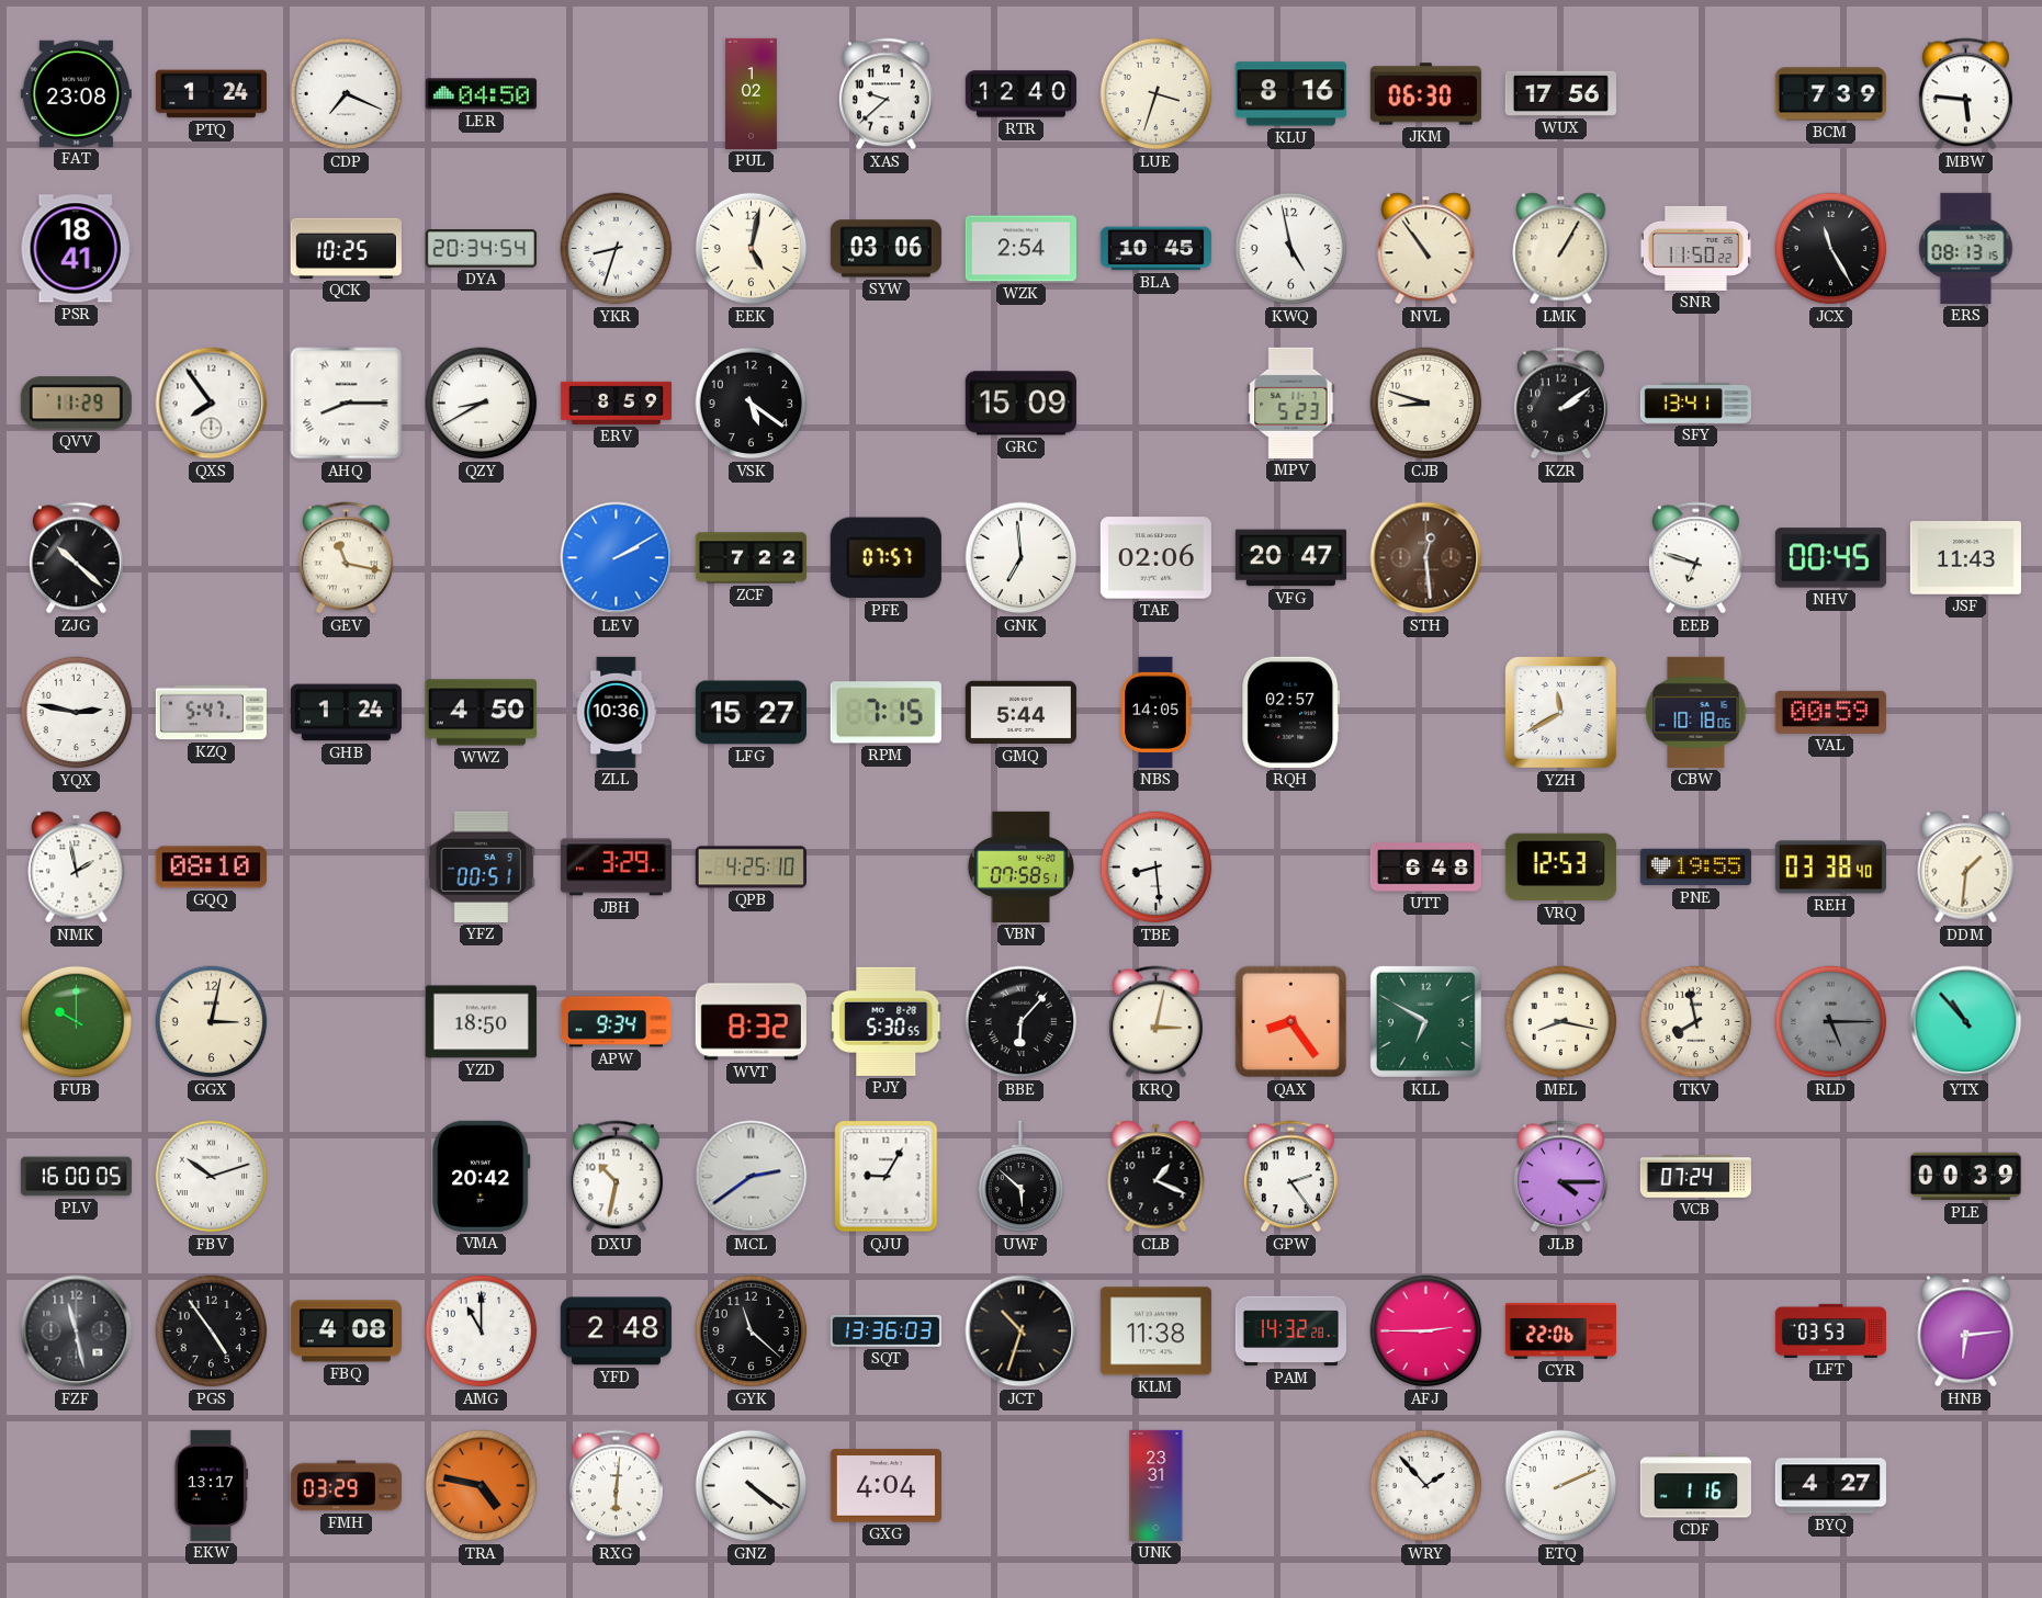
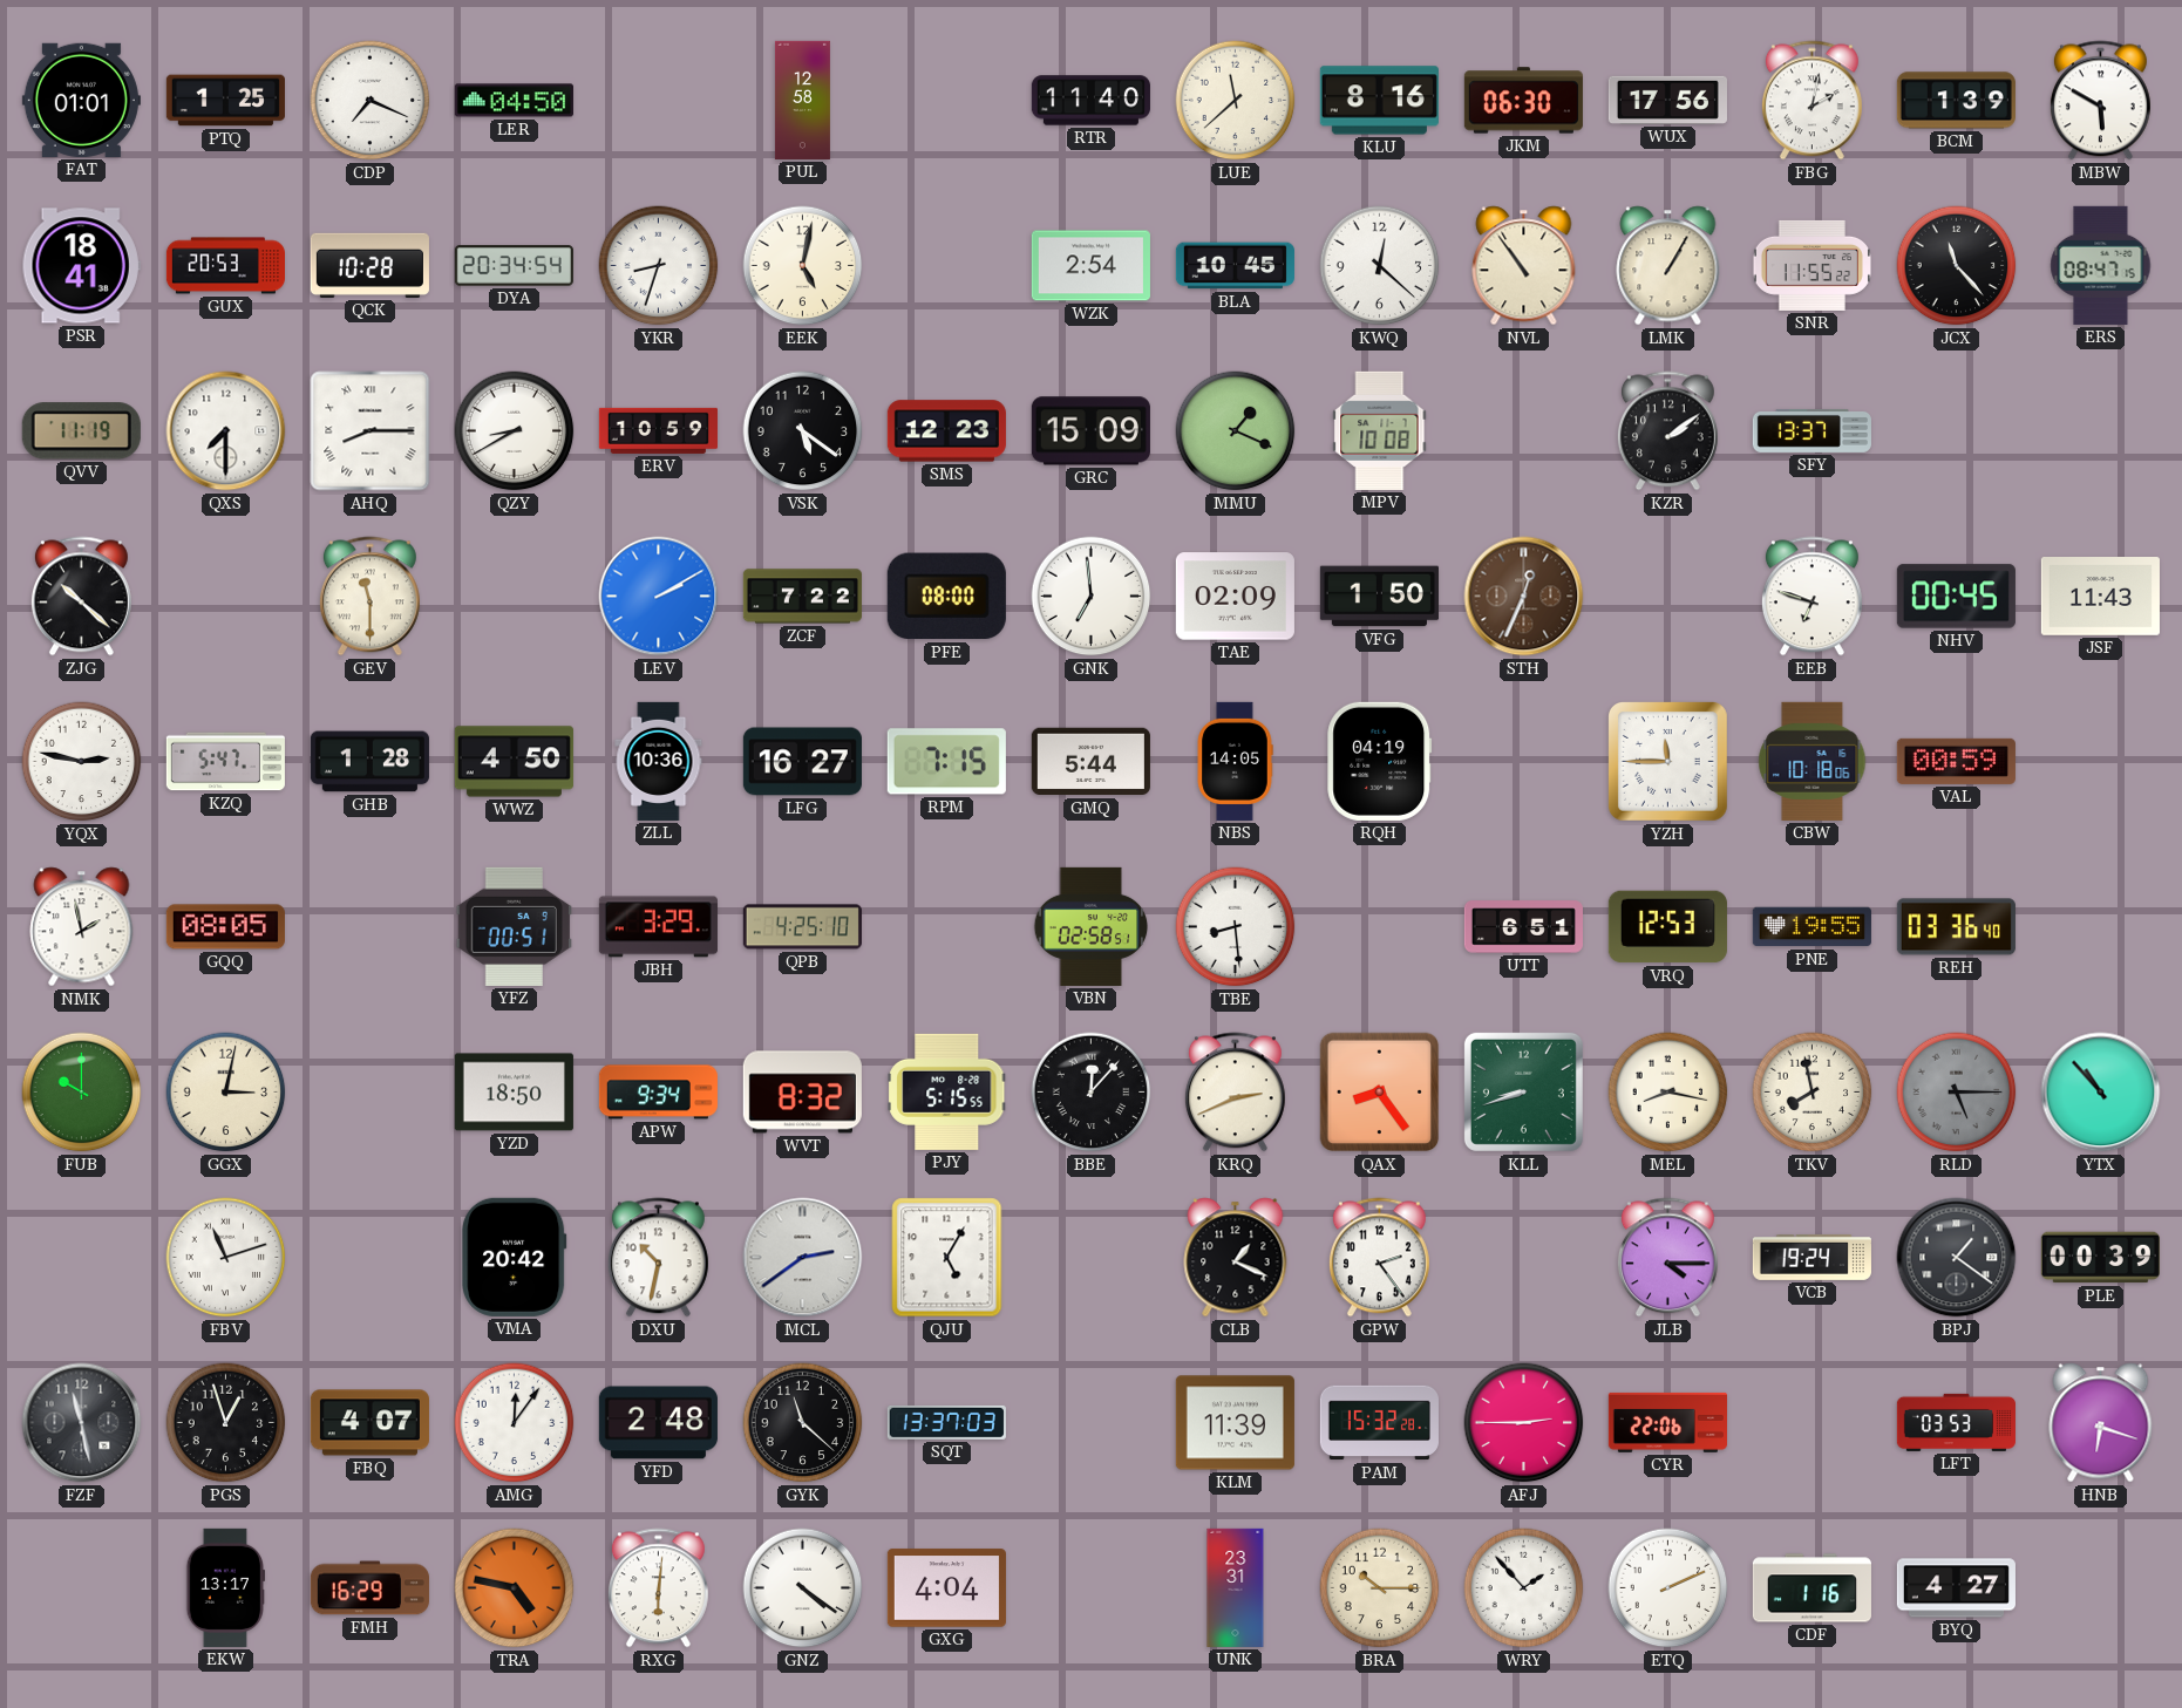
FAT: 23:08 -> 01:01
PTQ: 1:24 -> 1:25
PUL: 1:02 -> 12:58
XAS: 9:38 -> none
RTR: 12:40 -> 11:40
LUE: 3:33 -> 11:38
FBG: none -> 2:02
BCM: 7:39 -> 1:39
MBW: 5:46 -> 5:50
GUX: none -> 20:53
QCK: 10:25 -> 10:28
SYW: 03:06 -> none
KWQ: 4:58 -> 12:22
SNR: 11:50 -> 11:55
JCX: 11:25 -> 11:23
ERS: 08:13 -> 08:47
QVV: 11:29 -> 11:19
QXS: 7:54 -> 7:30
ERV: 8:59 -> 10:59
SMS: none -> 12:23
MMU: none -> 1:19
MPV: 5:23 -> 10:08
CJB: 8:48 -> none
SFY: 13:41 -> 13:37
GEV: 11:17 -> 11:30
PFE: 07:57 -> 08:00
TAE: 02:06 -> 02:09
VFG: 20:47 -> 1:50
STH: 12:29 -> 12:34
GHB: 1:24 -> 1:28
LFG: 15:27 -> 16:27
RQH: 02:57 -> 04:19
YZH: 11:40 -> 11:45
GQQ: 08:10 -> 08:05
VBN: 07:58 -> 02:58
UTT: 6:48 -> 6:51
REH: 03:38 -> 03:36
DDM: 1:31 -> none
PJY: 5:30 -> 5:15
BBE: 6:07 -> 12:07
KRQ: 3:02 -> 2:41
KLL: 6:50 -> 8:42
PLV: 16:00 -> none
FBV: 10:12 -> 11:12
QJU: 9:05 -> 5:05
UWF: 5:52 -> none
VCB: 07:24 -> 19:24
BPJ: none -> 1:21
PGS: 4:54 -> 12:57
FBQ: 4:08 -> 4:07
AMG: 11:00 -> 12:06
SQT: 13:36 -> 13:37
JCT: 10:33 -> none
KLM: 11:38 -> 11:39
PAM: 14:32 -> 15:32
HNB: 6:14 -> 6:18
FMH: 03:29 -> 16:29
BRA: none -> 10:15
